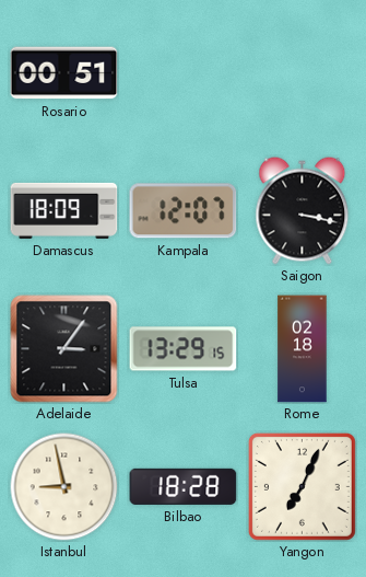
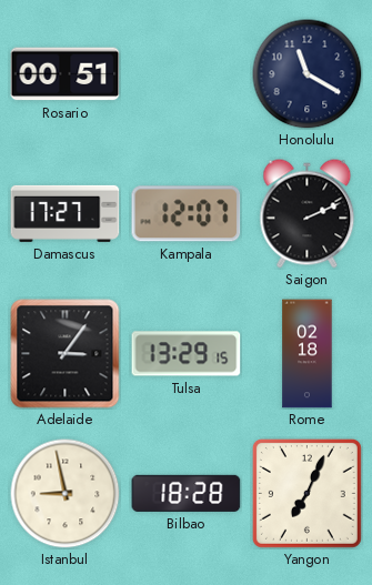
Honolulu: none -> 11:20
Damascus: 18:09 -> 17:27
Saigon: 3:17 -> 2:11
